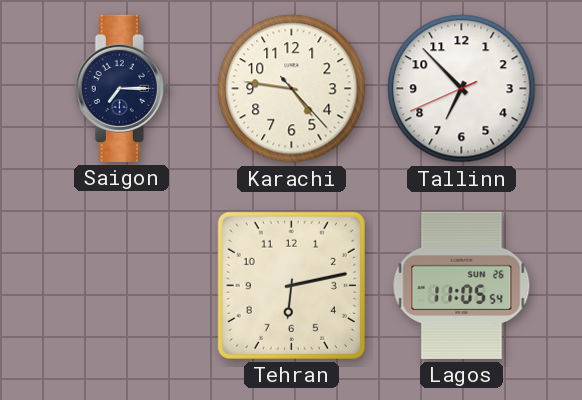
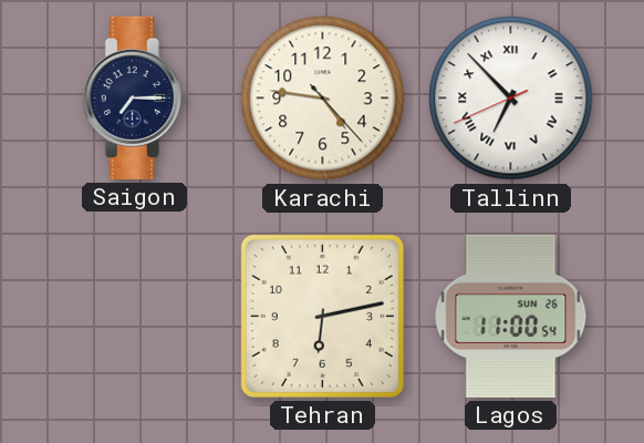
Tallinn numerals: Arabic -> Roman
Lagos: 11:05 -> 11:00
